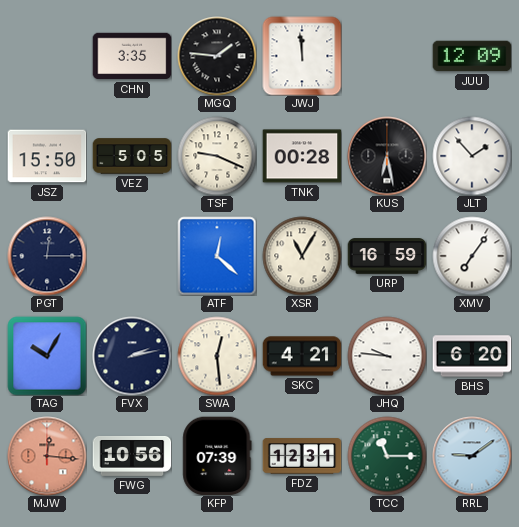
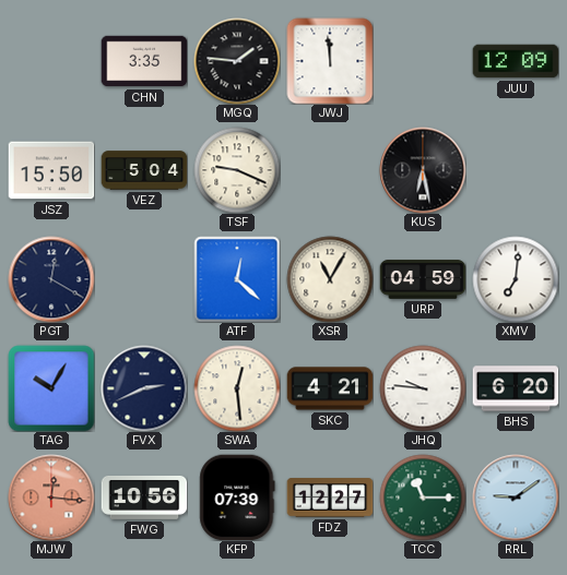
VEZ: 5:05 -> 5:04
TNK: 00:28 -> none
JLT: 1:53 -> none
PGT: 12:15 -> 12:20
URP: 16:59 -> 04:59
XMV: 7:06 -> 7:01
FVX: 2:13 -> 2:41
FDZ: 12:31 -> 12:27
